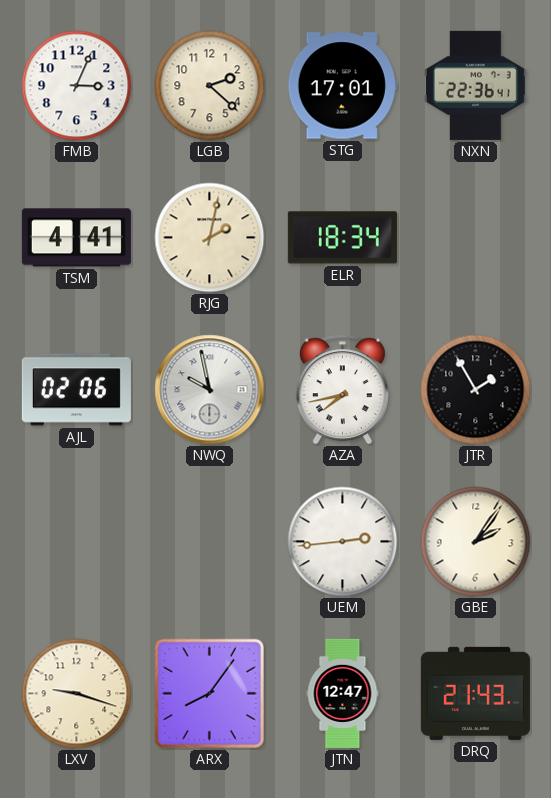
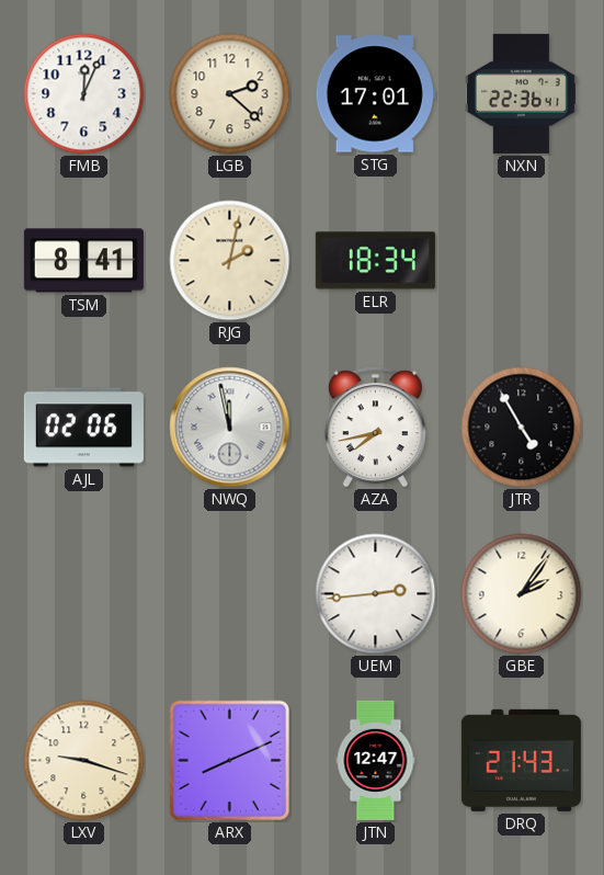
FMB: 3:04 -> 12:04
TSM: 4:41 -> 8:41
NWQ: 9:58 -> 11:58
JTR: 1:55 -> 4:55
ARX: 8:06 -> 8:11
